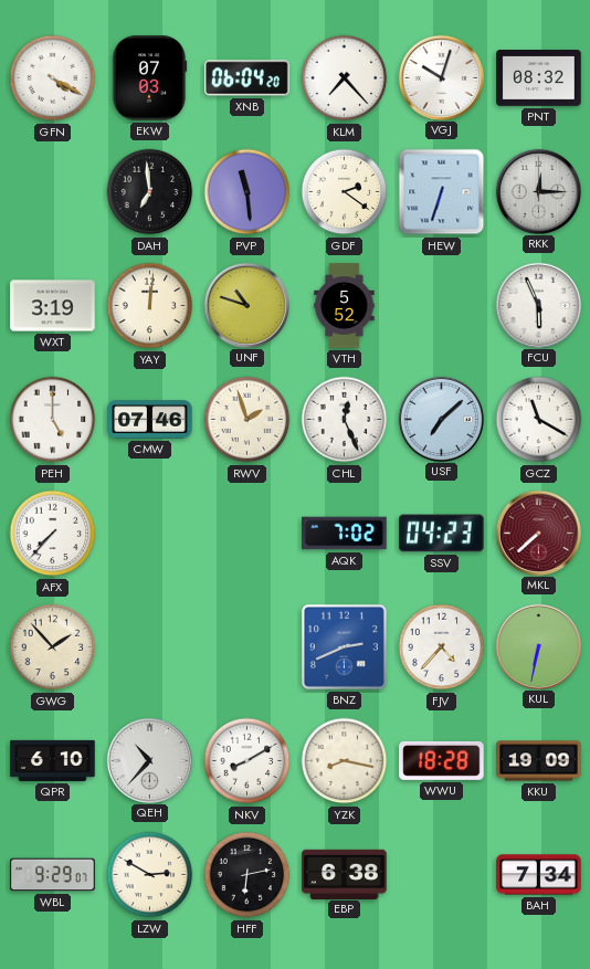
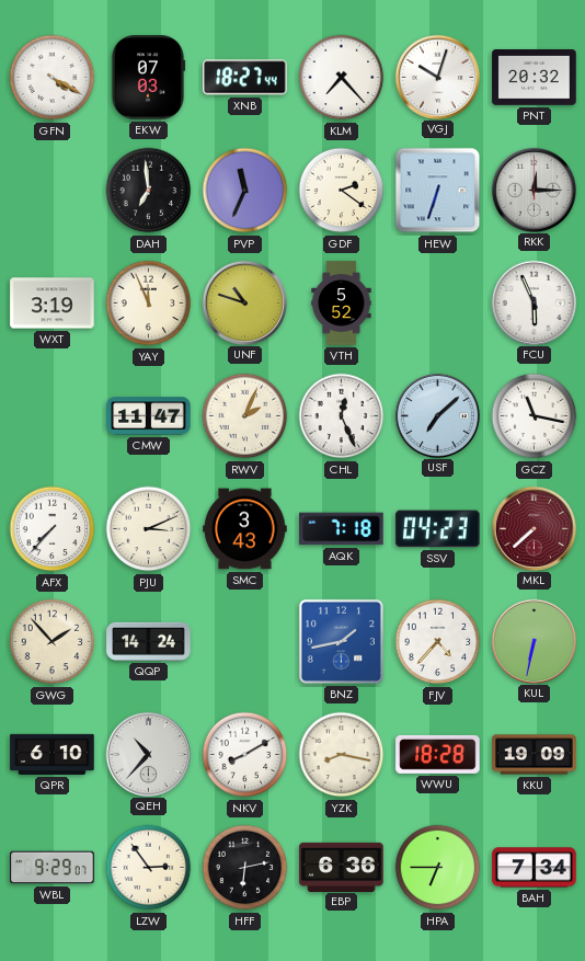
XNB: 06:04 -> 18:27
PNT: 08:32 -> 20:32
PVP: 11:29 -> 11:34
YAY: 12:01 -> 11:56
PEH: 5:00 -> none
CMW: 07:46 -> 11:47
RWV: 1:57 -> 2:04
GCZ: 11:20 -> 11:17
PJU: none -> 3:11
SMC: none -> 3:43
AQK: 7:02 -> 7:18
QQP: none -> 14:24
BNZ: 2:41 -> 1:43
LZW: 2:50 -> 2:54
EBP: 6:38 -> 6:36
HPA: none -> 6:45
